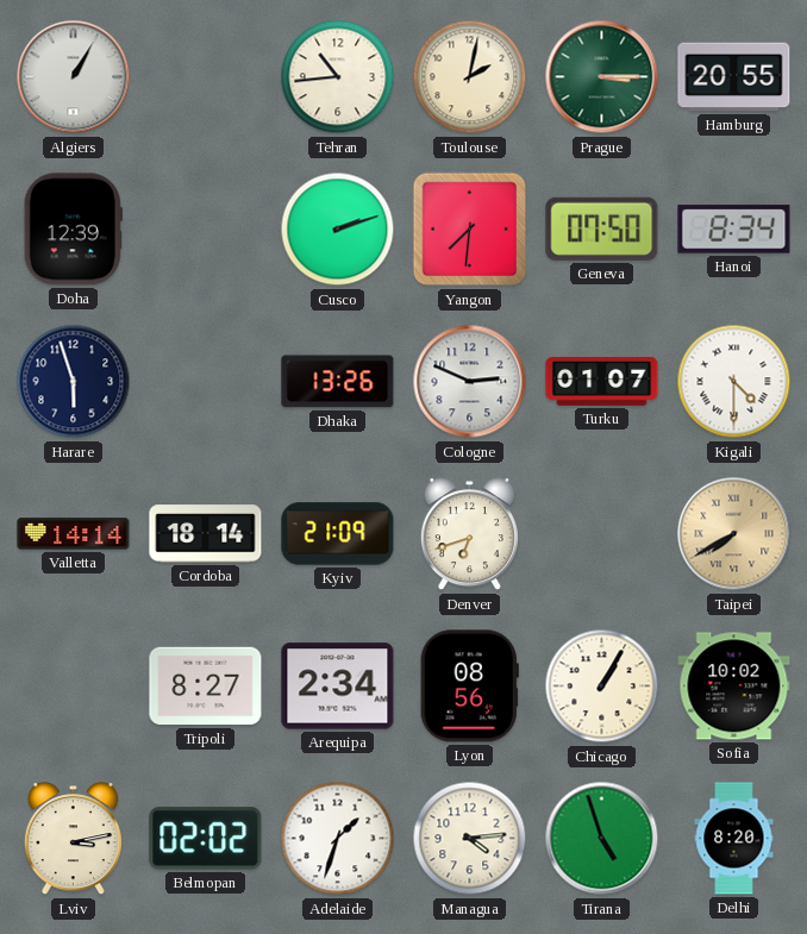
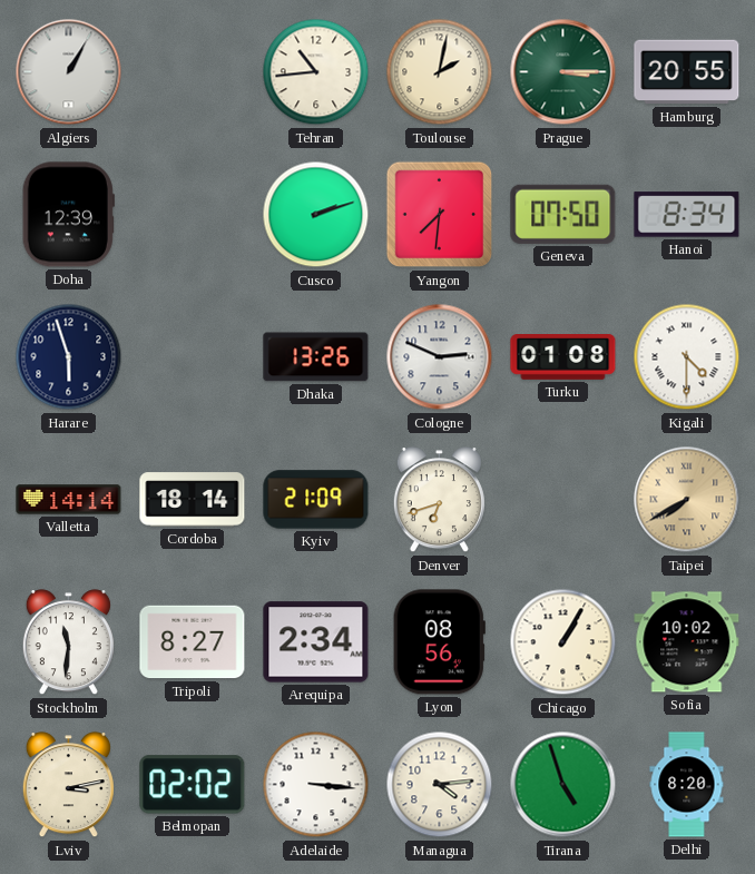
Turku: 01:07 -> 01:08
Stockholm: none -> 11:31
Adelaide: 1:33 -> 3:16
